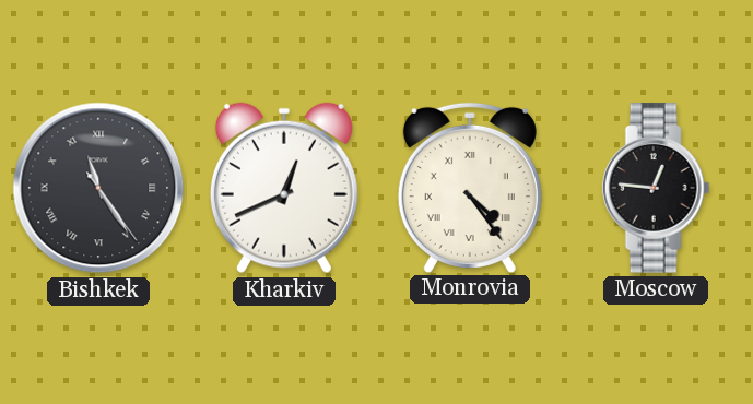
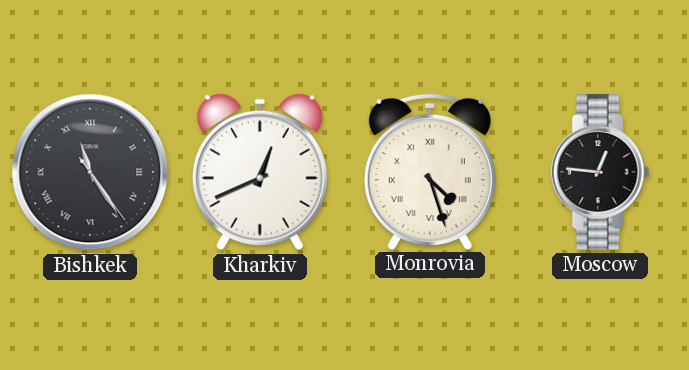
Monrovia: 4:24 -> 4:27
